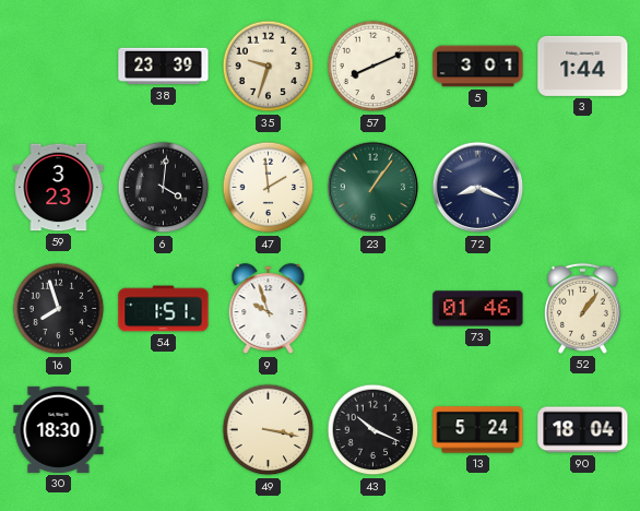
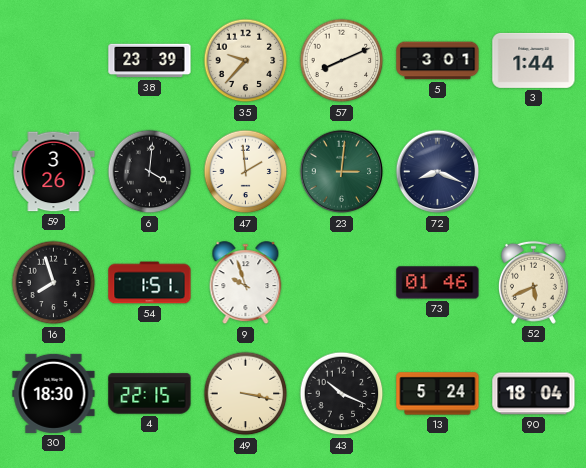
35: 9:33 -> 9:37
59: 3:23 -> 3:26
23: 1:06 -> 3:01
52: 1:06 -> 5:41
4: none -> 22:15
